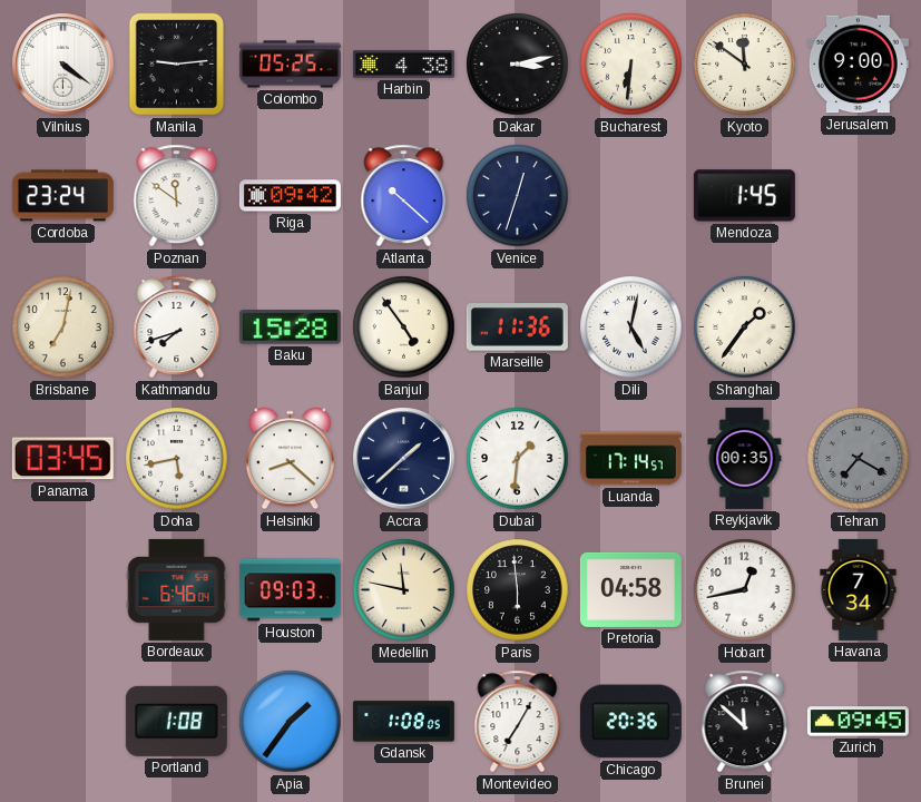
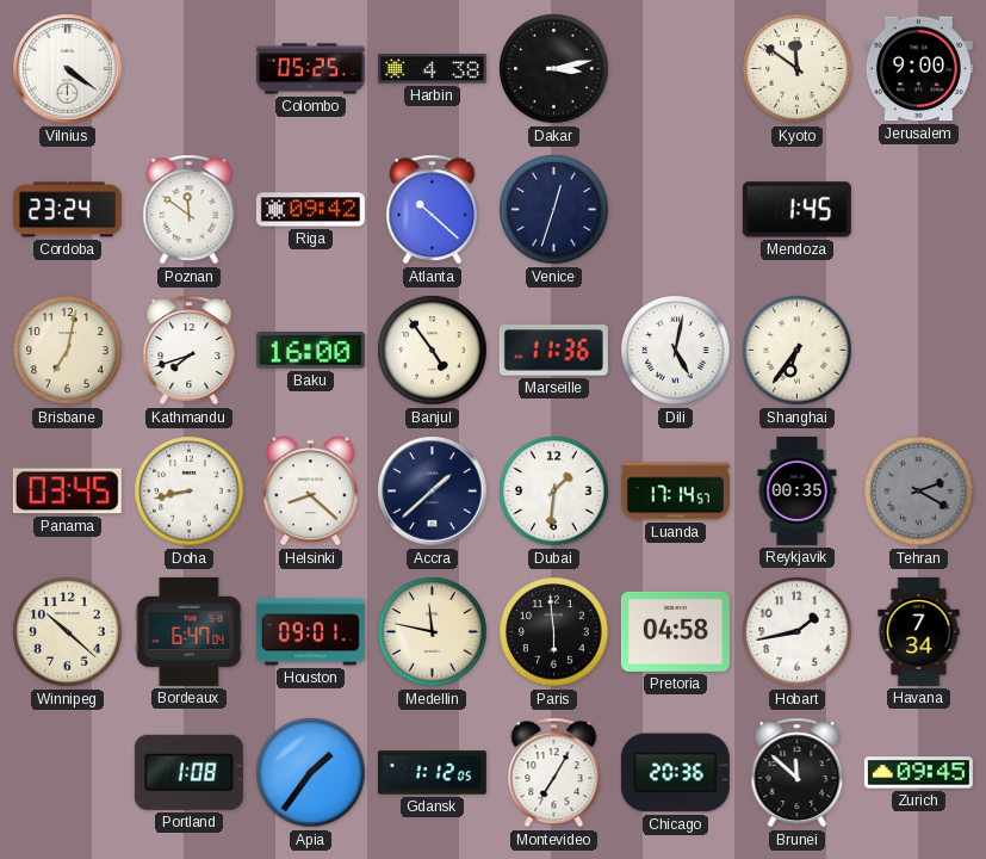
Manila: 9:14 -> none
Bucharest: 6:31 -> none
Baku: 15:28 -> 16:00
Shanghai: 1:36 -> 6:36
Doha: 5:43 -> 8:43
Tehran: 7:20 -> 2:20
Winnipeg: none -> 10:22
Bordeaux: 6:46 -> 6:47
Houston: 09:03 -> 09:01
Hobart: 12:43 -> 1:43
Gdansk: 1:08 -> 1:12
